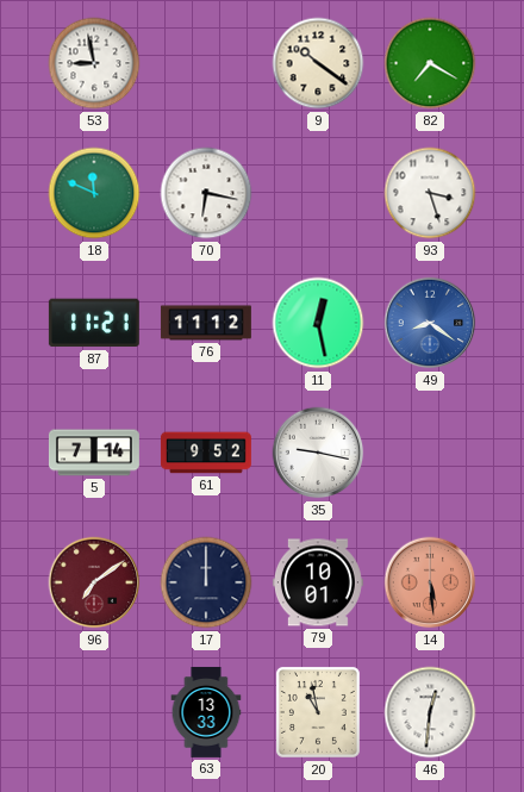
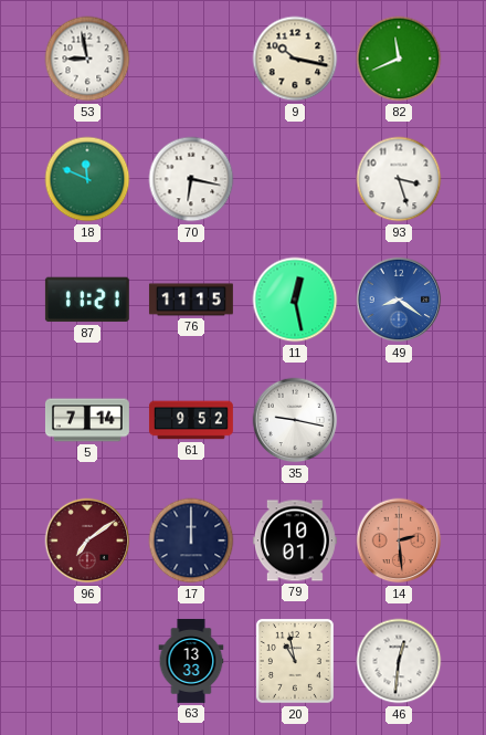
9: 10:21 -> 10:17
82: 7:20 -> 11:41
76: 11:12 -> 11:15
14: 5:29 -> 2:29
